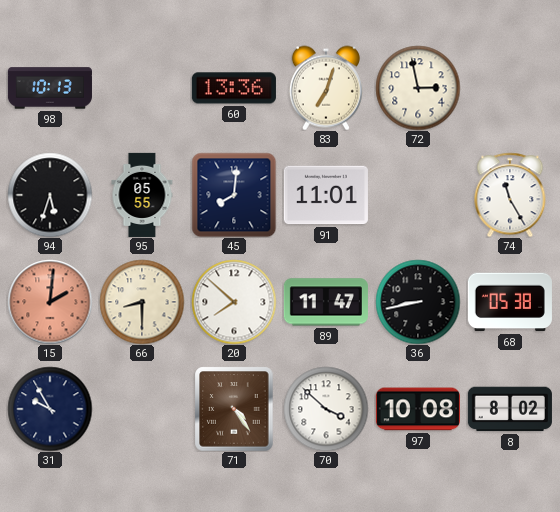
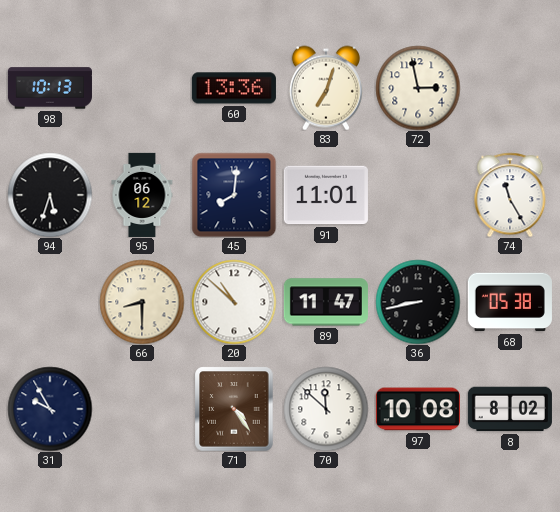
95: 05:55 -> 06:12
15: 2:01 -> none
20: 7:52 -> 10:52
70: 3:52 -> 11:52
